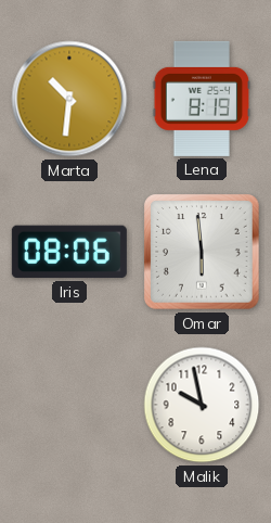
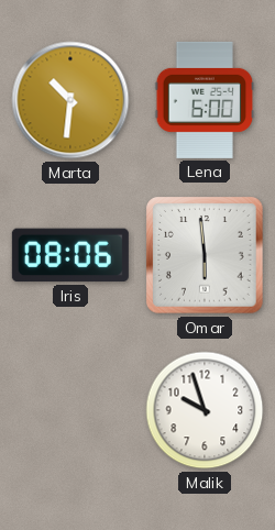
Lena: 8:19 -> 6:00
Malik: 9:58 -> 9:57
